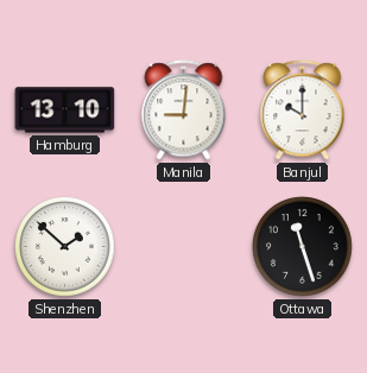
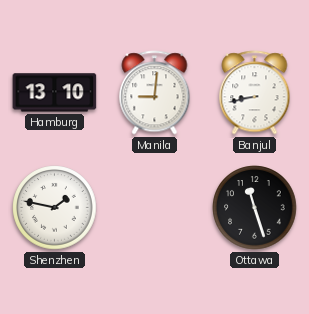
Banjul: 10:00 -> 8:43
Shenzhen: 1:52 -> 1:47
